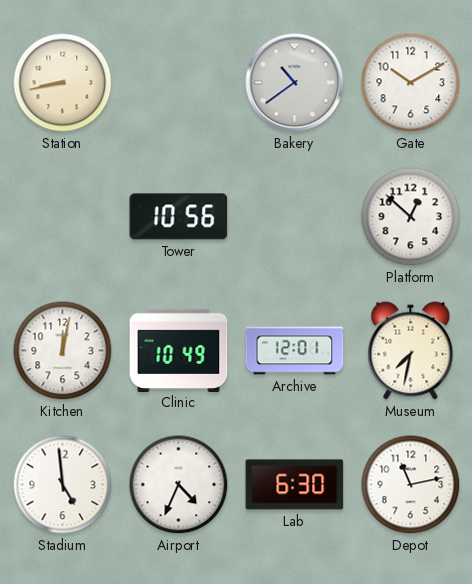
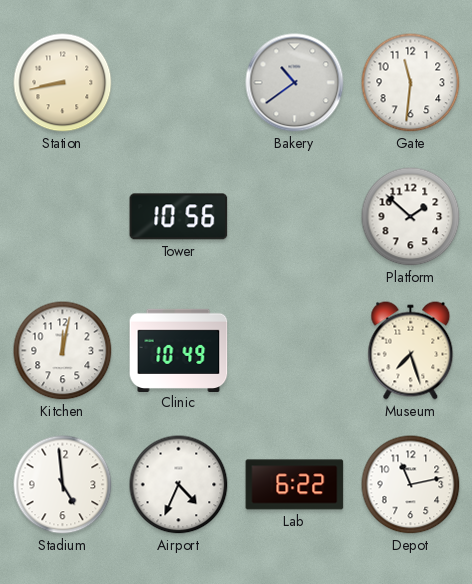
Gate: 10:10 -> 11:31
Platform: 12:52 -> 1:52
Archive: 12:01 -> none
Museum: 7:32 -> 7:27
Lab: 6:30 -> 6:22
